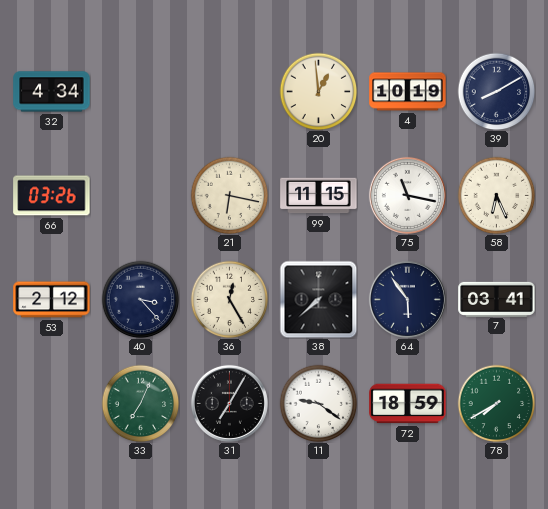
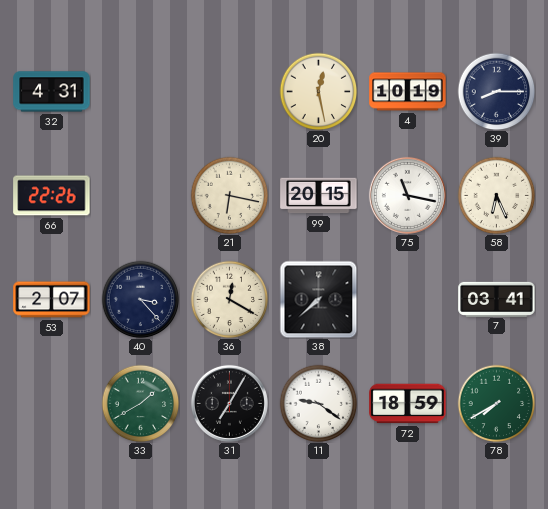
32: 4:34 -> 4:31
20: 12:59 -> 12:28
39: 8:10 -> 8:15
66: 03:26 -> 22:26
99: 11:15 -> 20:15
53: 2:12 -> 2:07
36: 12:25 -> 12:20
64: 5:54 -> none
33: 7:04 -> 1:40
